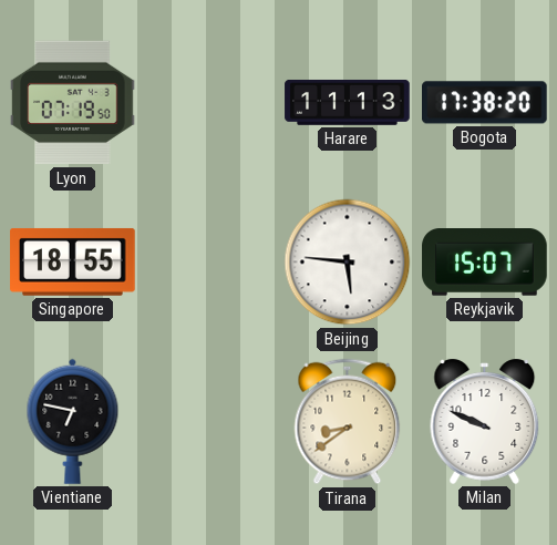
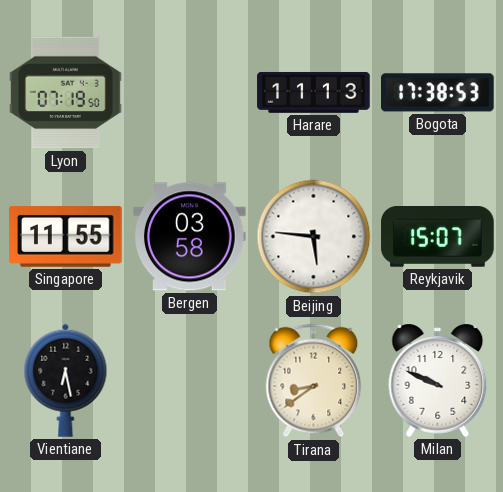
Bogota: 17:38:20 -> 17:38:53
Singapore: 18:55 -> 11:55
Bergen: none -> 03:58
Vientiane: 6:47 -> 6:28
